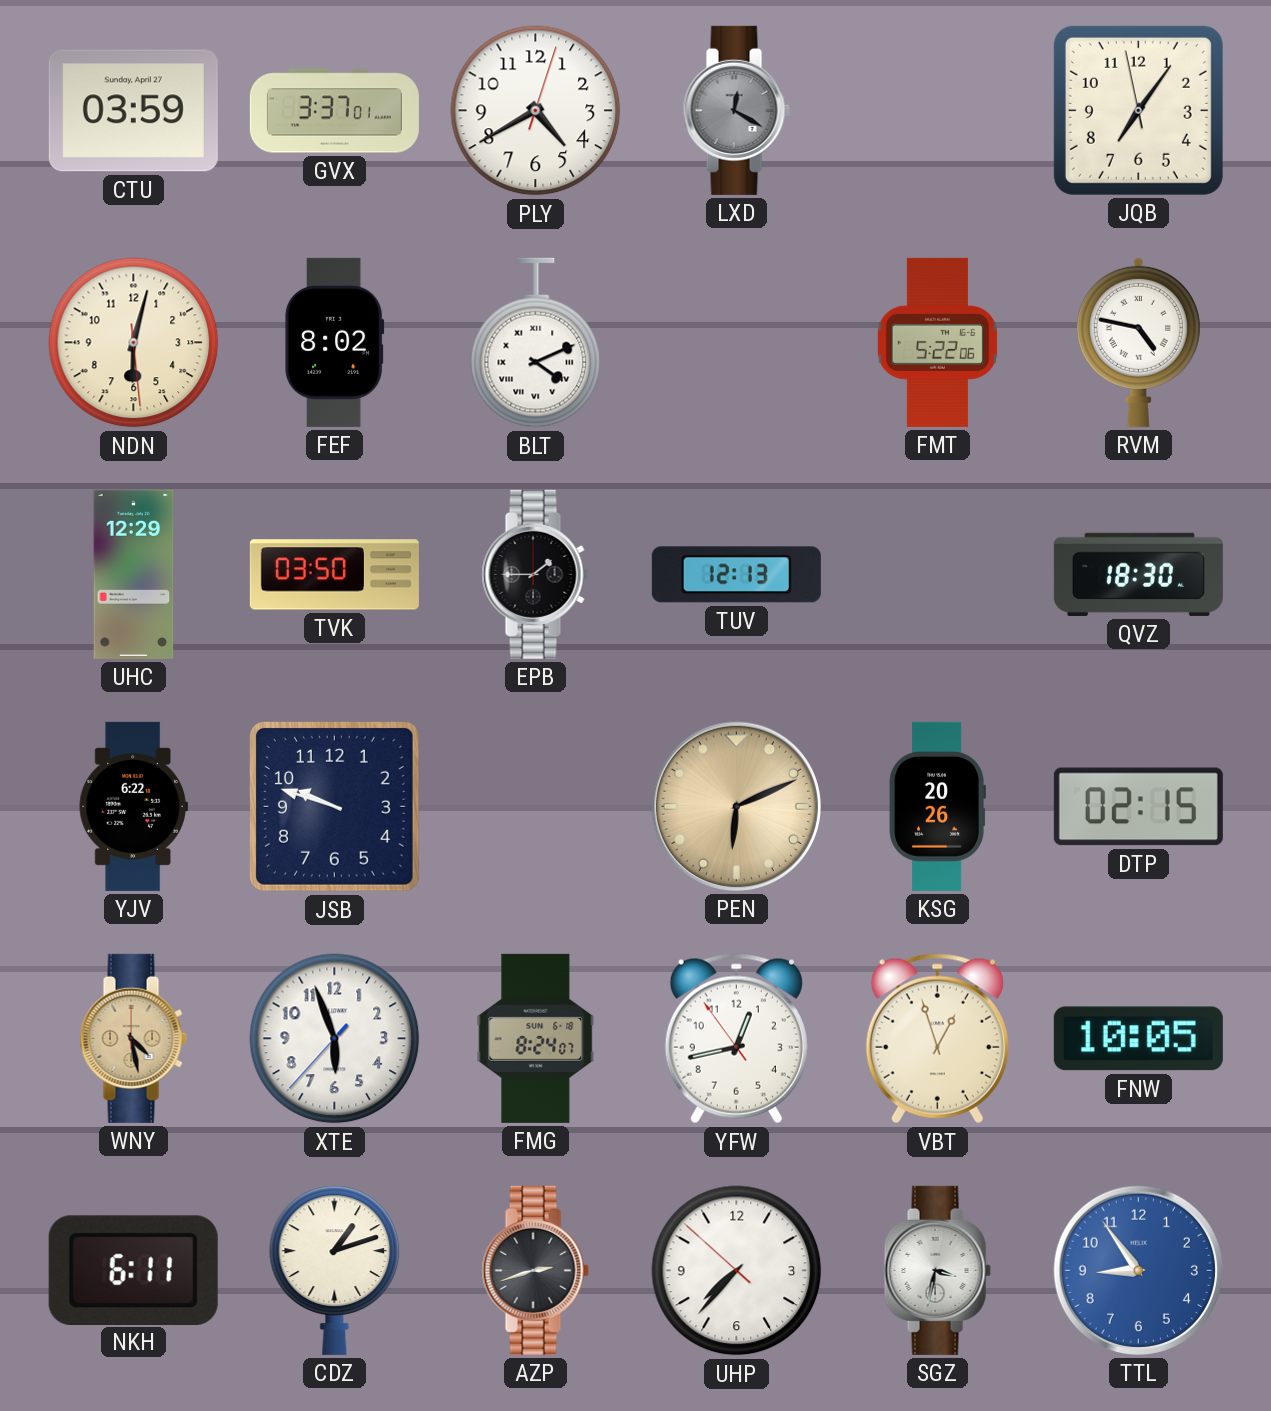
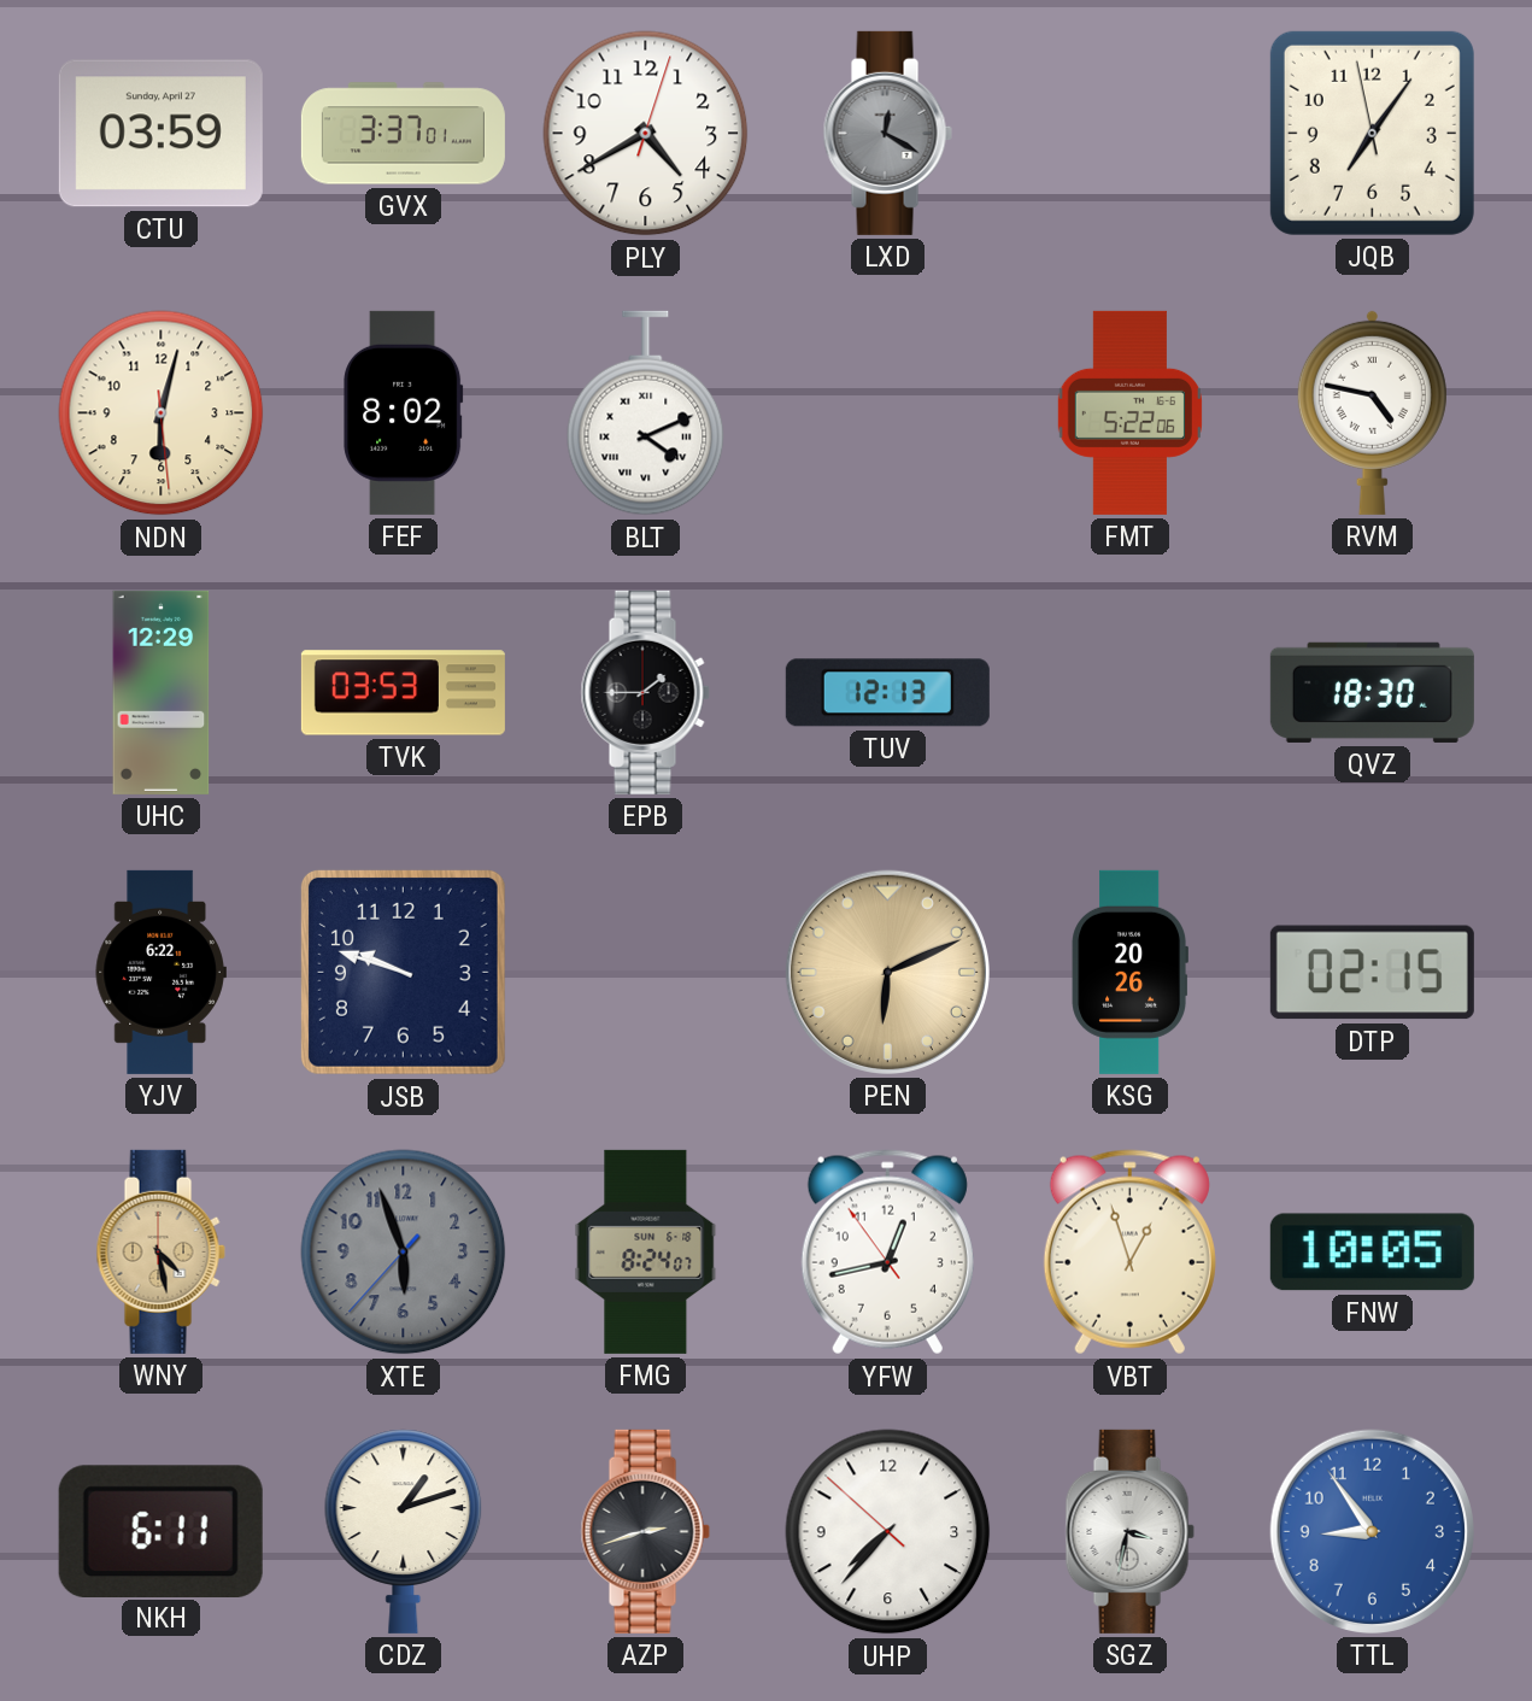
TVK: 03:50 -> 03:53
XTE dial: white -> grey
